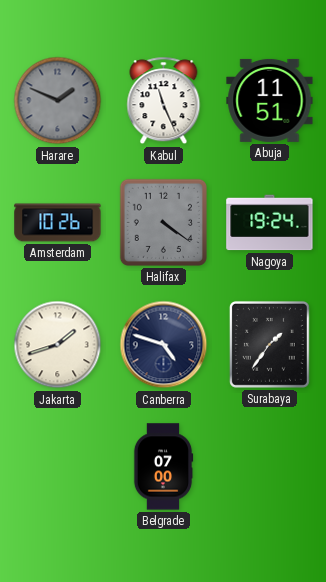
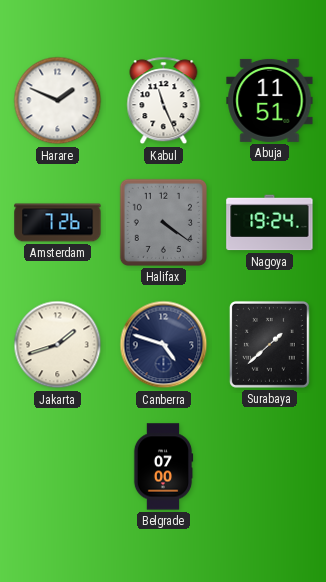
Harare dial: grey -> white
Amsterdam: 10:26 -> 7:26
Surabaya: 1:36 -> 1:38
